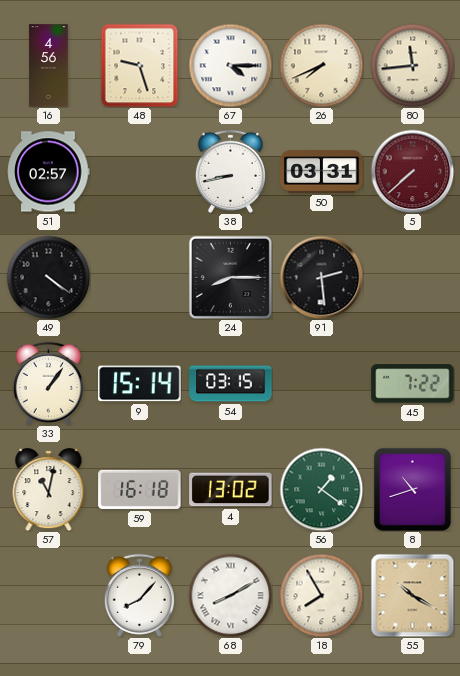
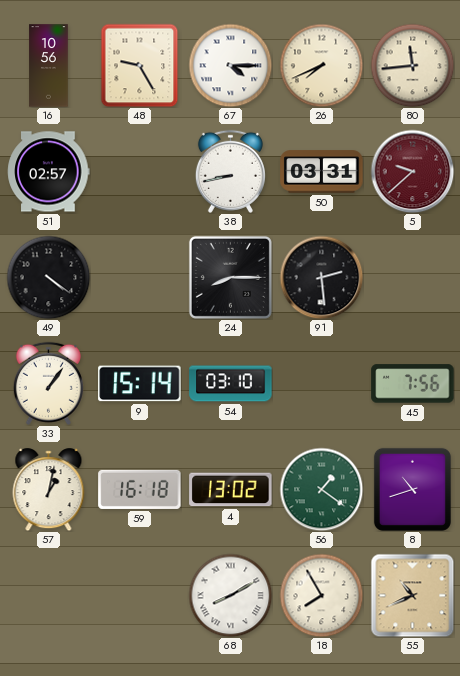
16: 4:56 -> 10:56
48: 9:27 -> 9:25
5: 7:38 -> 9:38
54: 03:15 -> 03:10
45: 7:22 -> 7:56
57: 11:02 -> 1:02
79: 8:07 -> none
55: 10:20 -> 10:41
